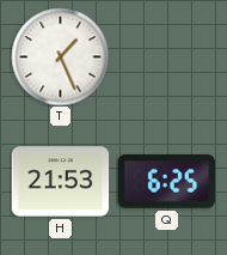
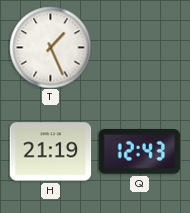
H: 21:53 -> 21:19
Q: 6:25 -> 12:43
